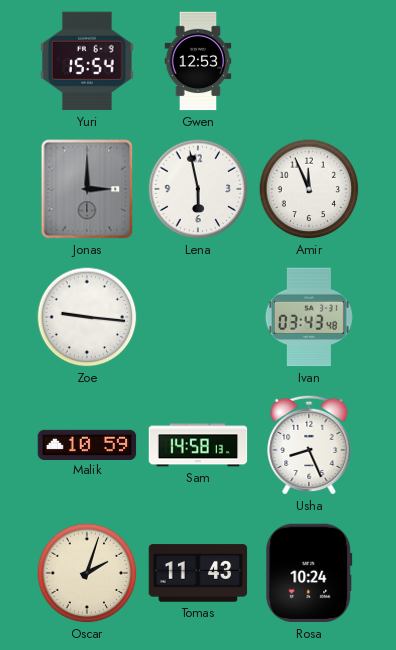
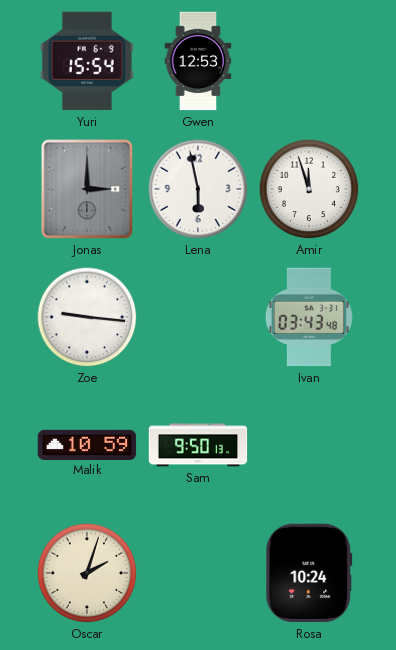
Amir: 11:56 -> 11:57
Sam: 14:58 -> 9:50
Usha: 8:26 -> none
Tomas: 11:43 -> none
